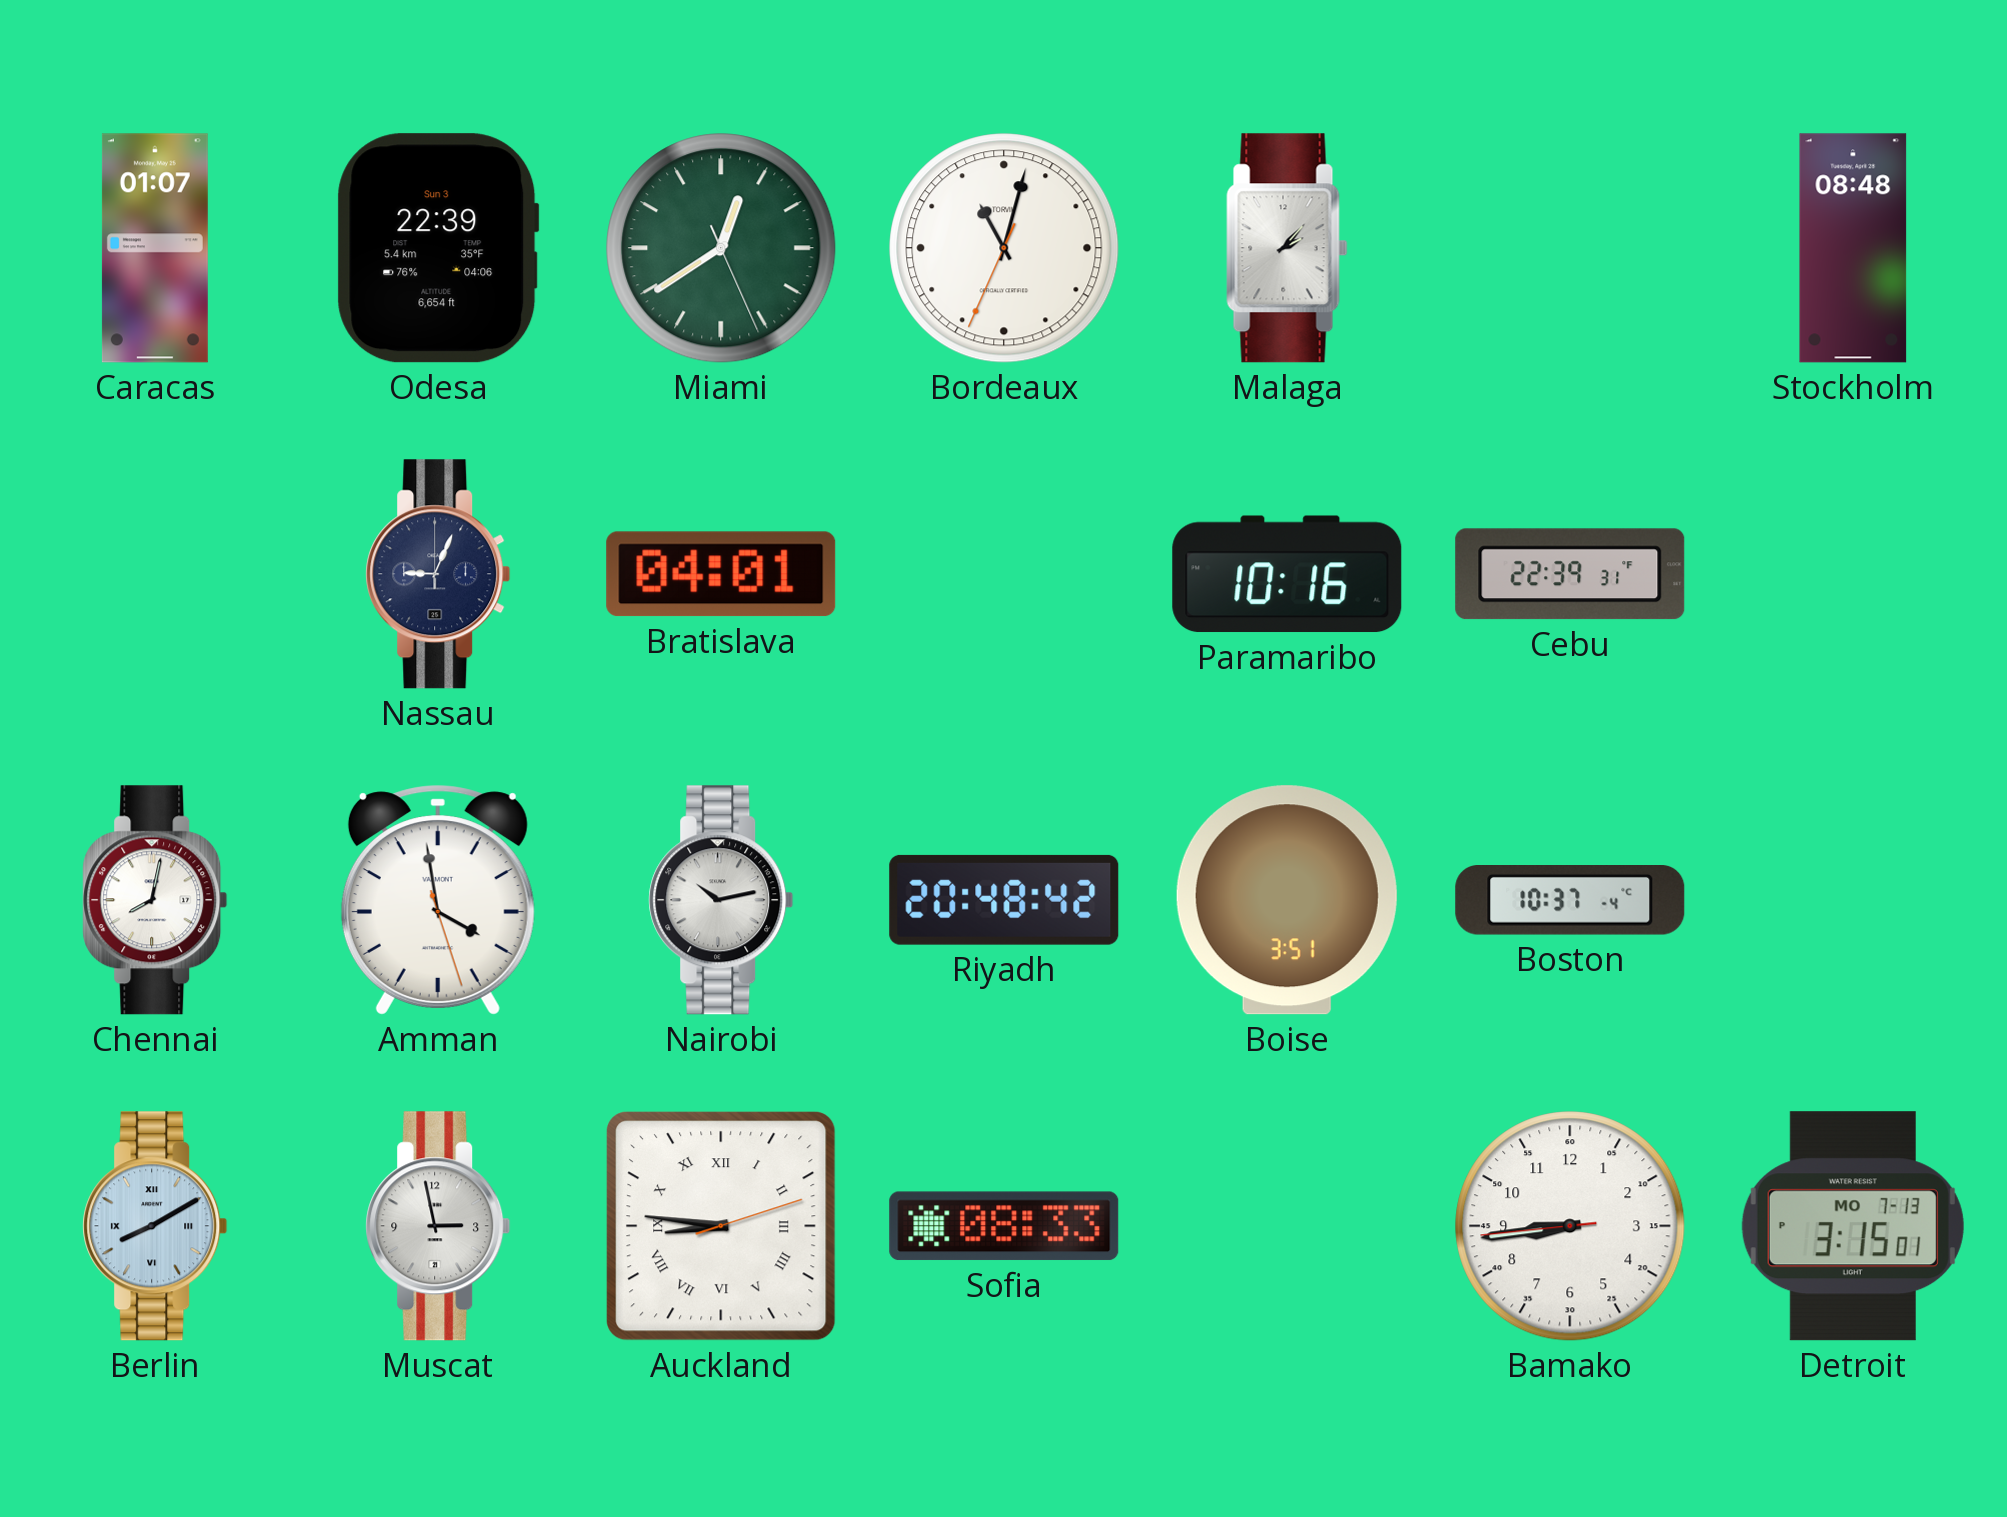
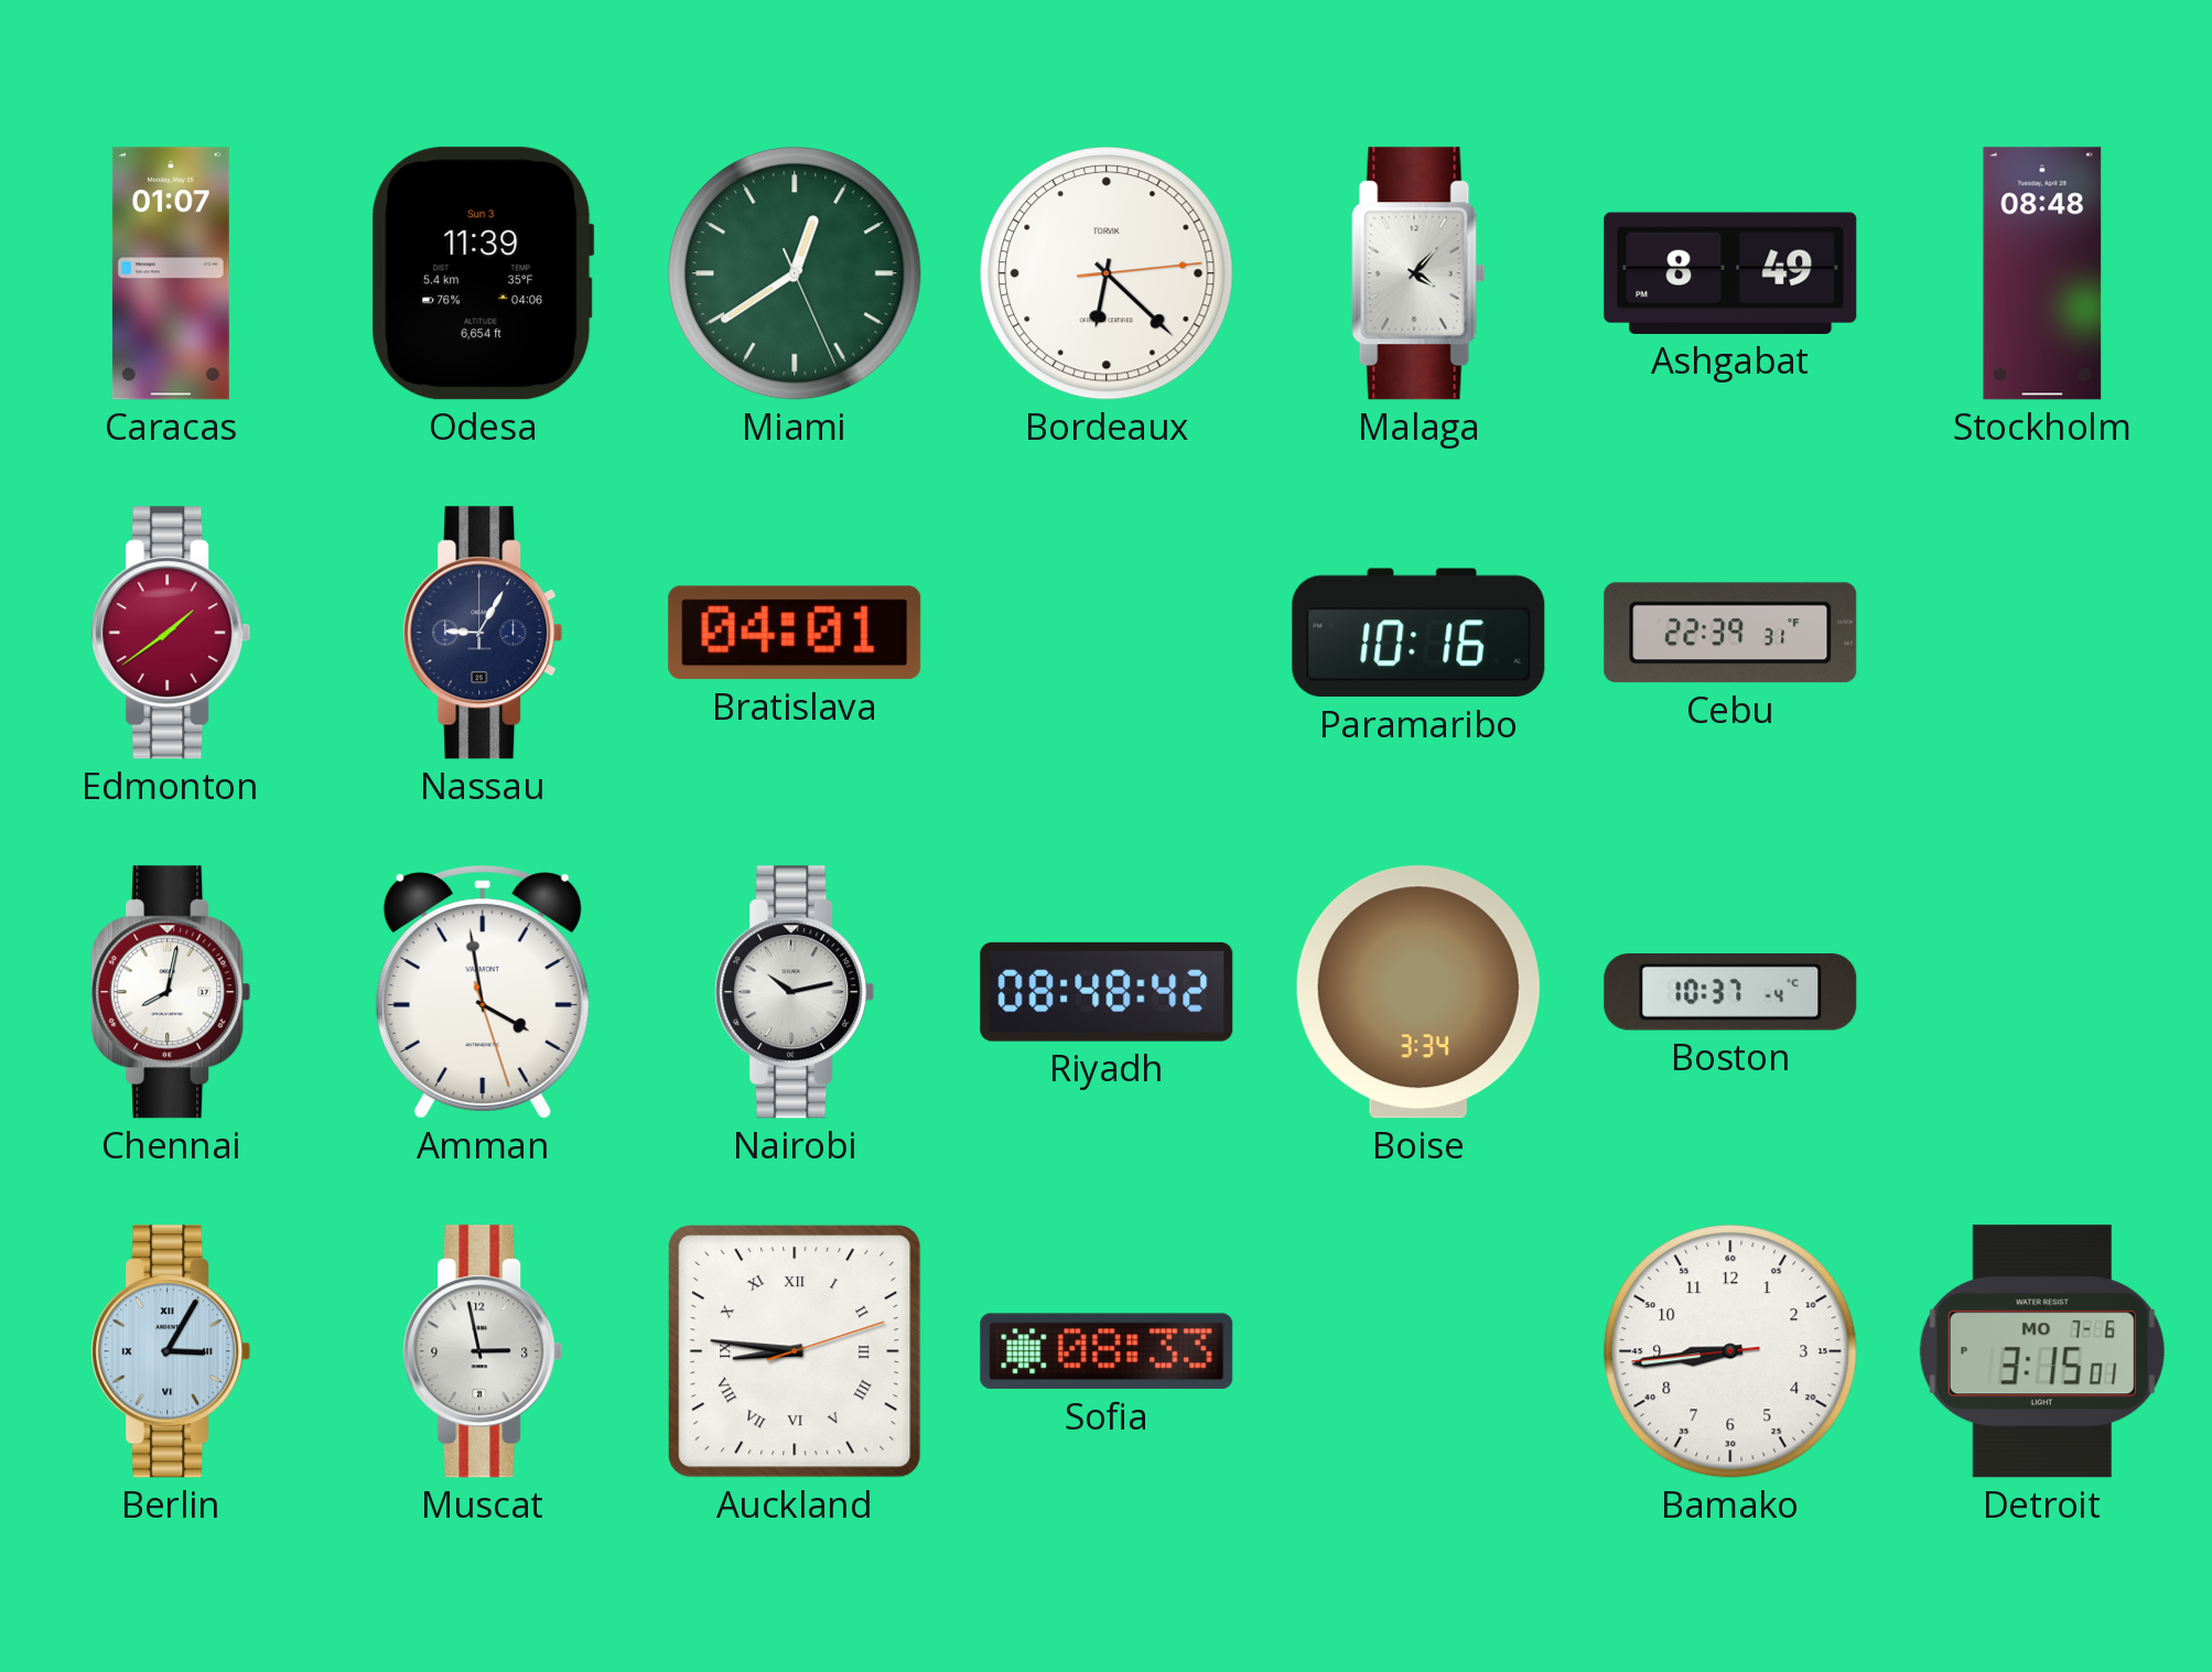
Odesa: 22:39 -> 11:39
Bordeaux: 11:02 -> 6:22
Malaga: 2:07 -> 4:07
Ashgabat: none -> 8:49
Edmonton: none -> 1:39
Nassau: 9:04 -> 9:05
Riyadh: 20:48 -> 08:48
Boise: 3:51 -> 3:34
Berlin: 8:10 -> 3:05
Detroit date: MO 7-13 -> MO 7-6
